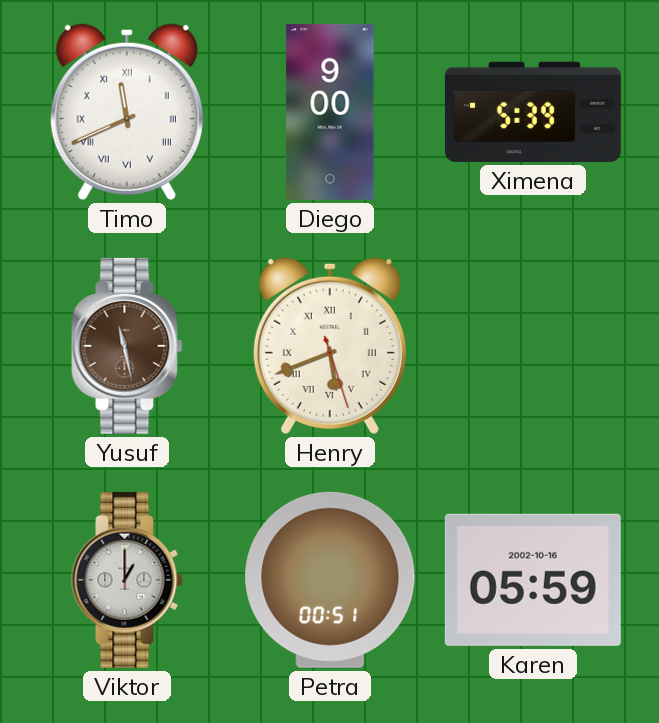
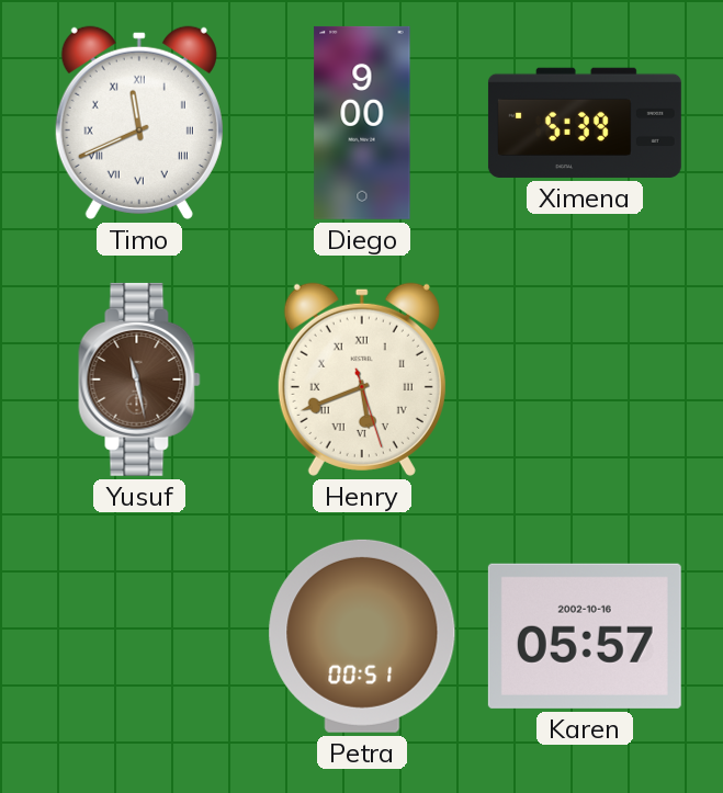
Viktor: 1:00 -> none
Karen: 05:59 -> 05:57
